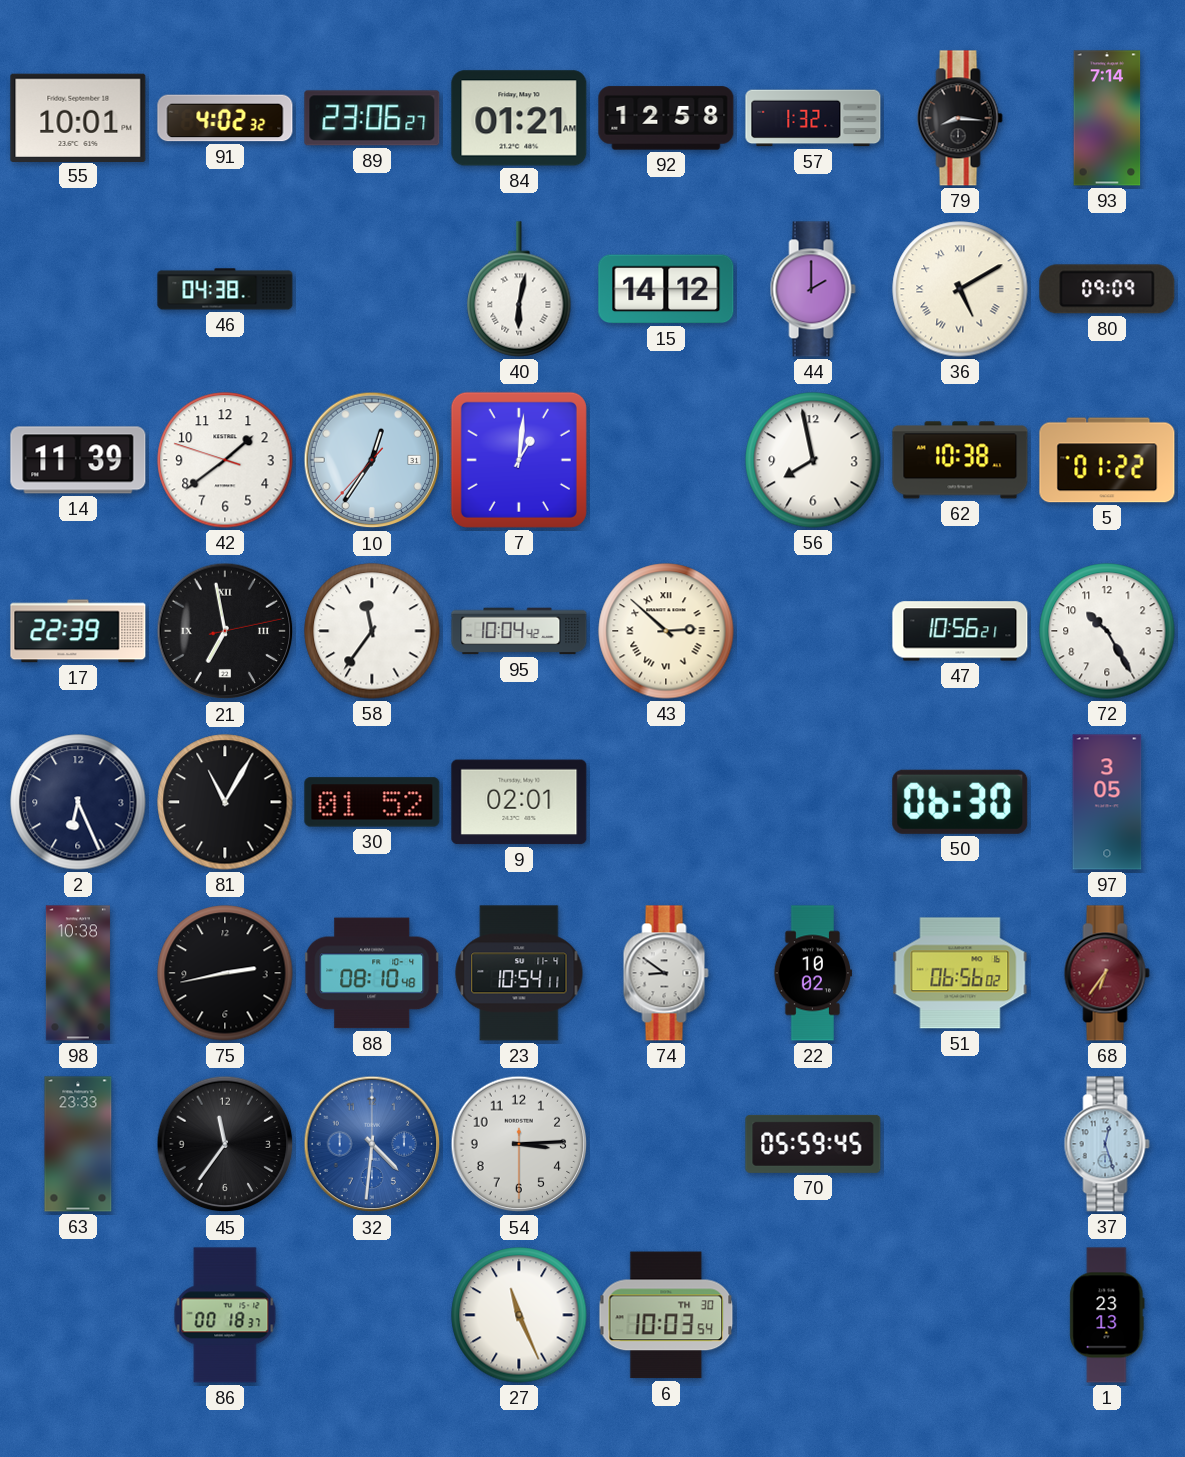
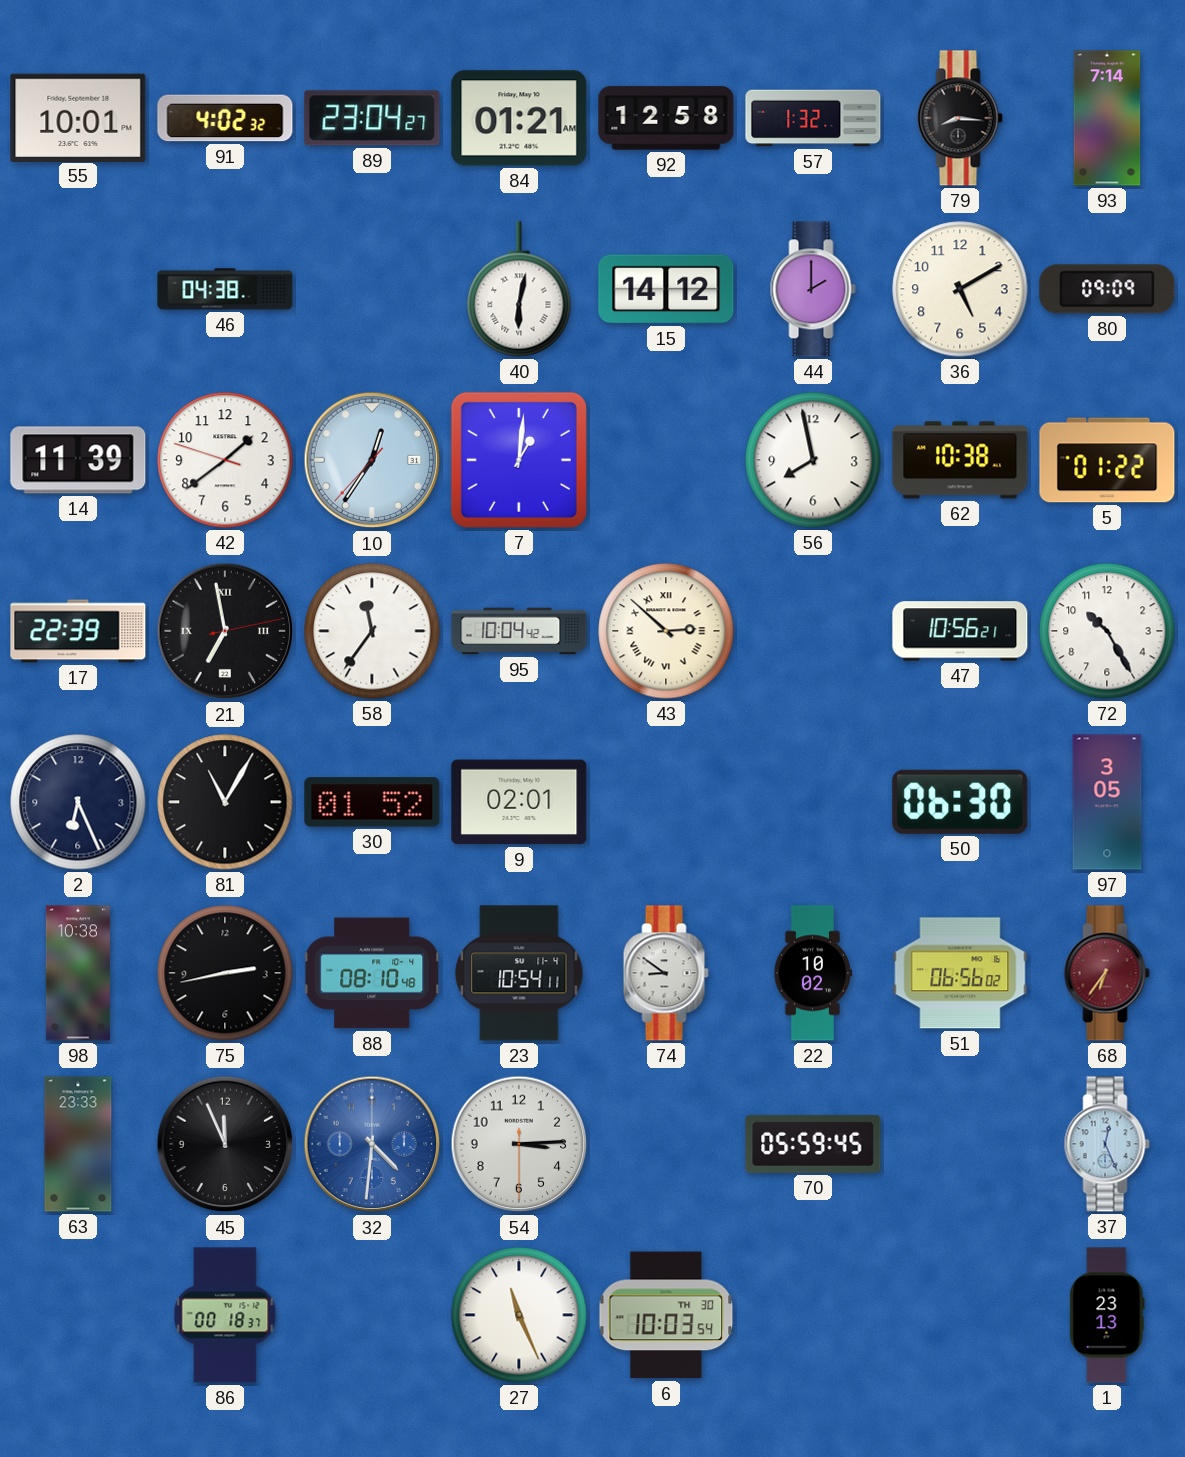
89: 23:06 -> 23:04
36 numerals: Roman -> Arabic
45: 11:36 -> 11:56
37: 12:27 -> 12:26
